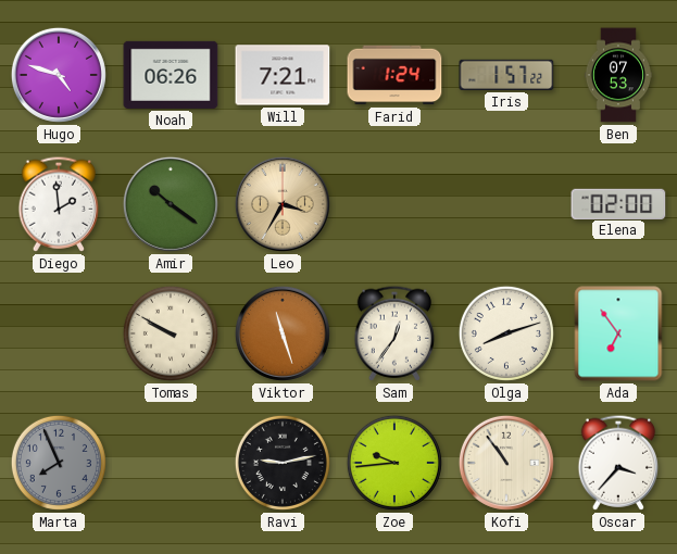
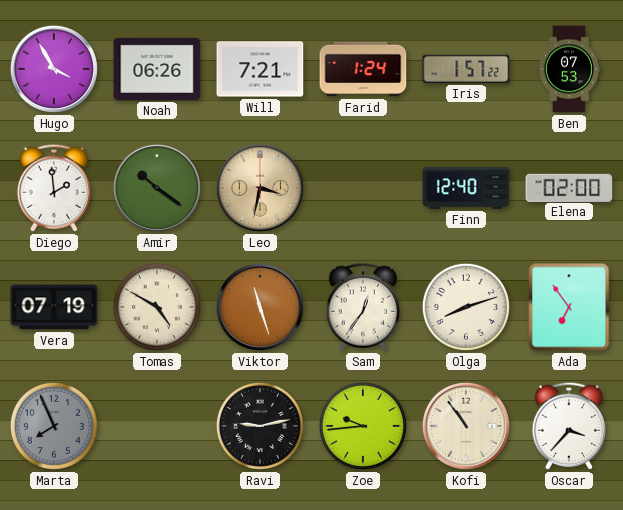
Hugo: 4:48 -> 3:55
Leo: 3:35 -> 3:32
Finn: none -> 12:40
Vera: none -> 07:19
Tomas: 9:50 -> 4:50
